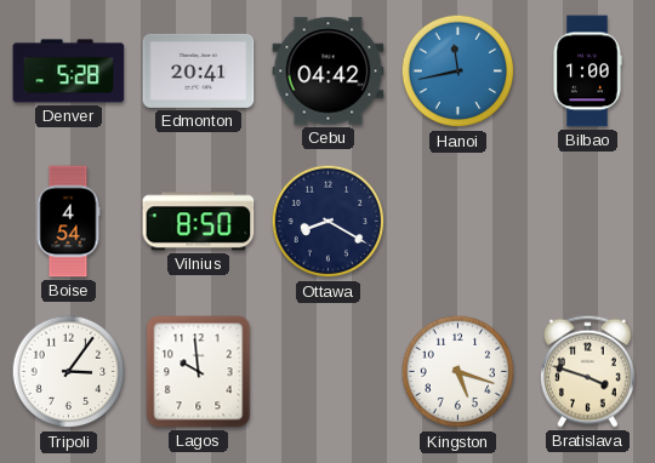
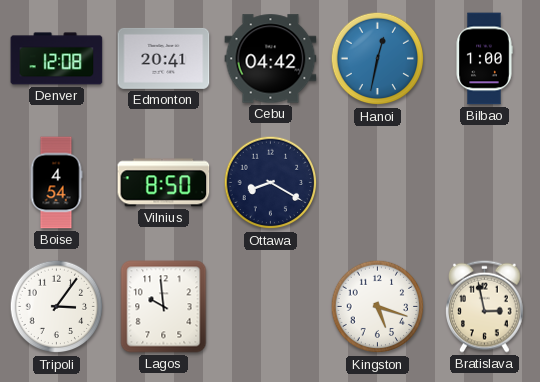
Denver: 5:28 -> 12:08
Hanoi: 11:43 -> 12:32
Bratislava: 3:48 -> 2:58
